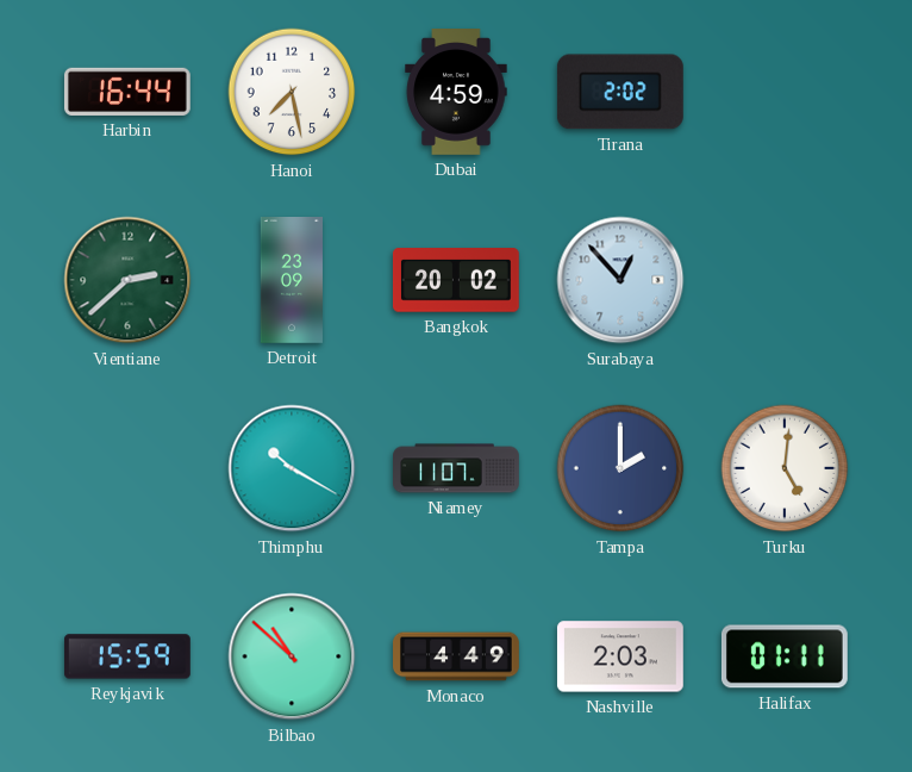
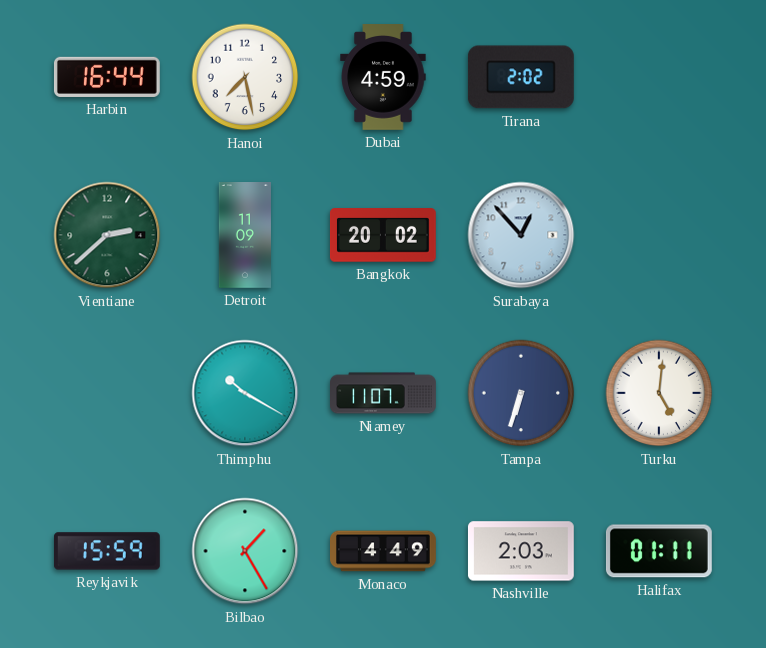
Detroit: 23:09 -> 11:09
Tampa: 2:00 -> 6:33
Bilbao: 10:52 -> 1:25
